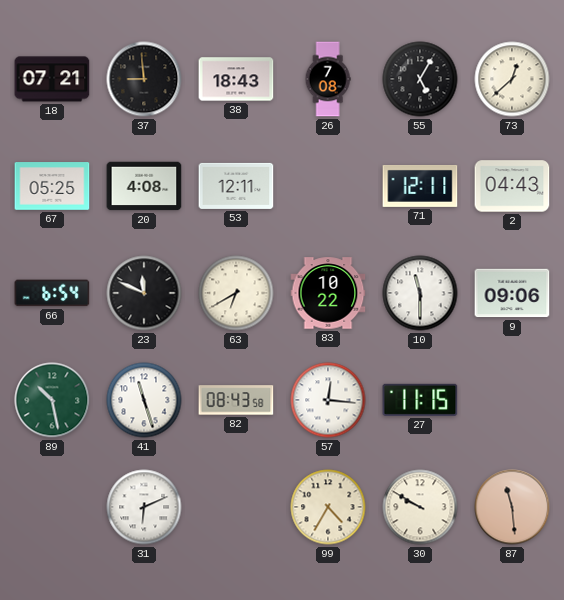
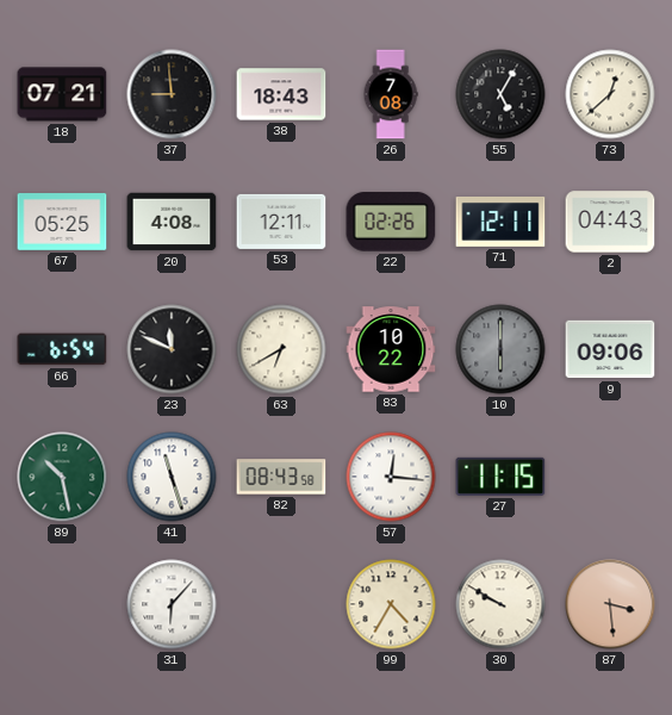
22: none -> 02:26
10: 11:30 -> 6:00
10 dial: white -> grey
31: 6:11 -> 6:07
87: 11:29 -> 3:29
